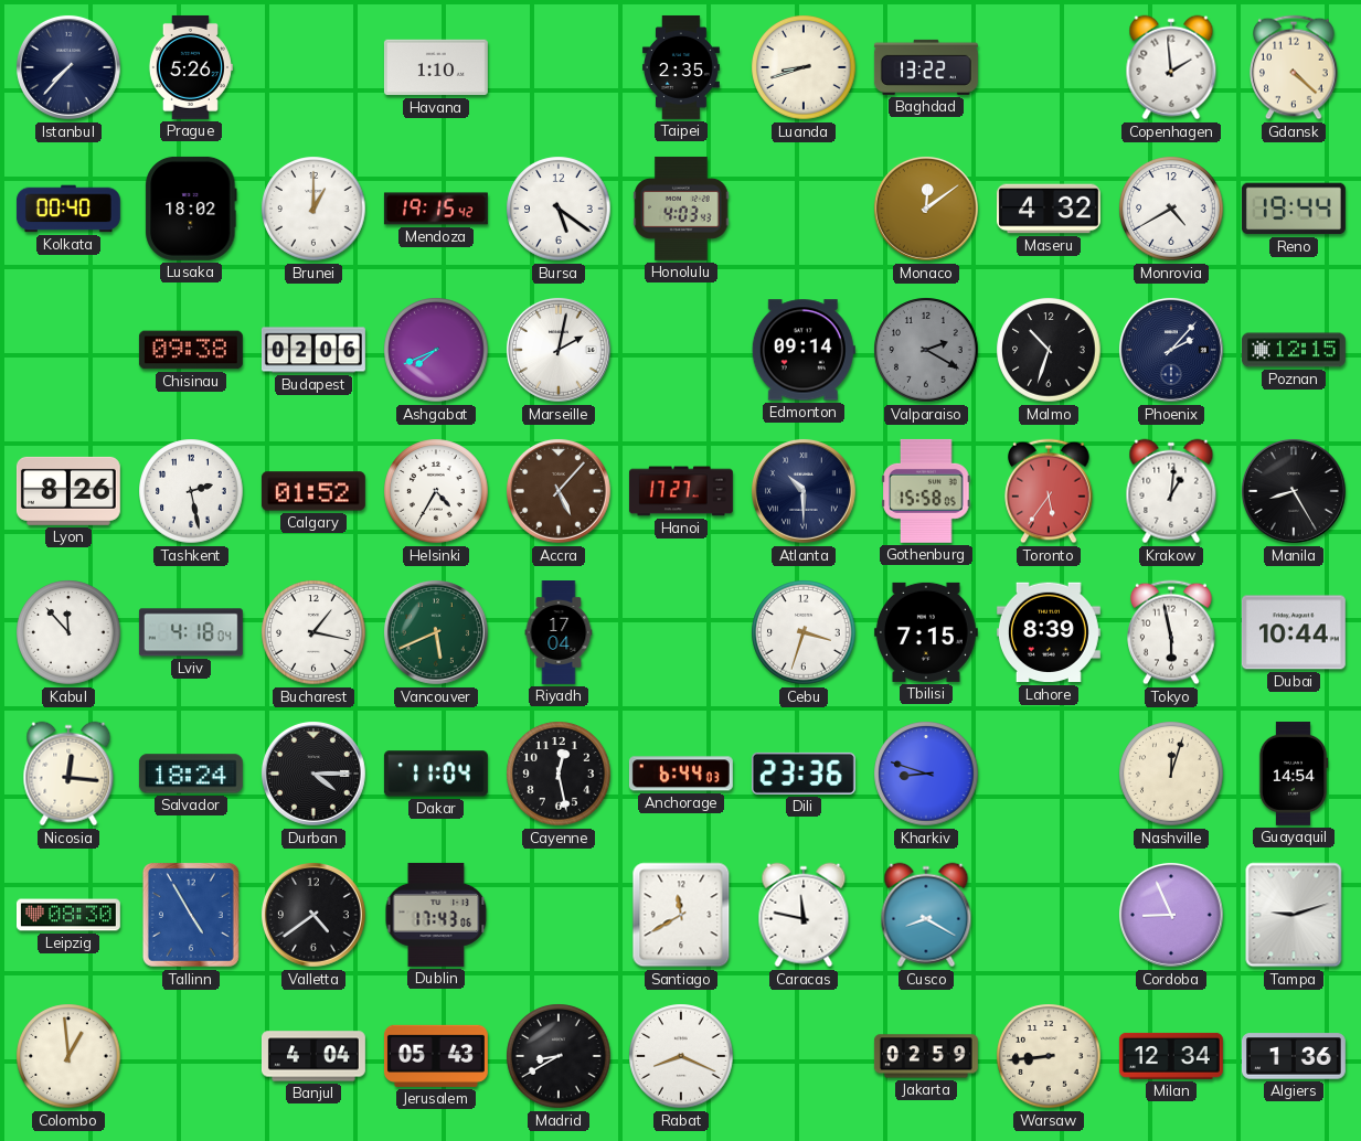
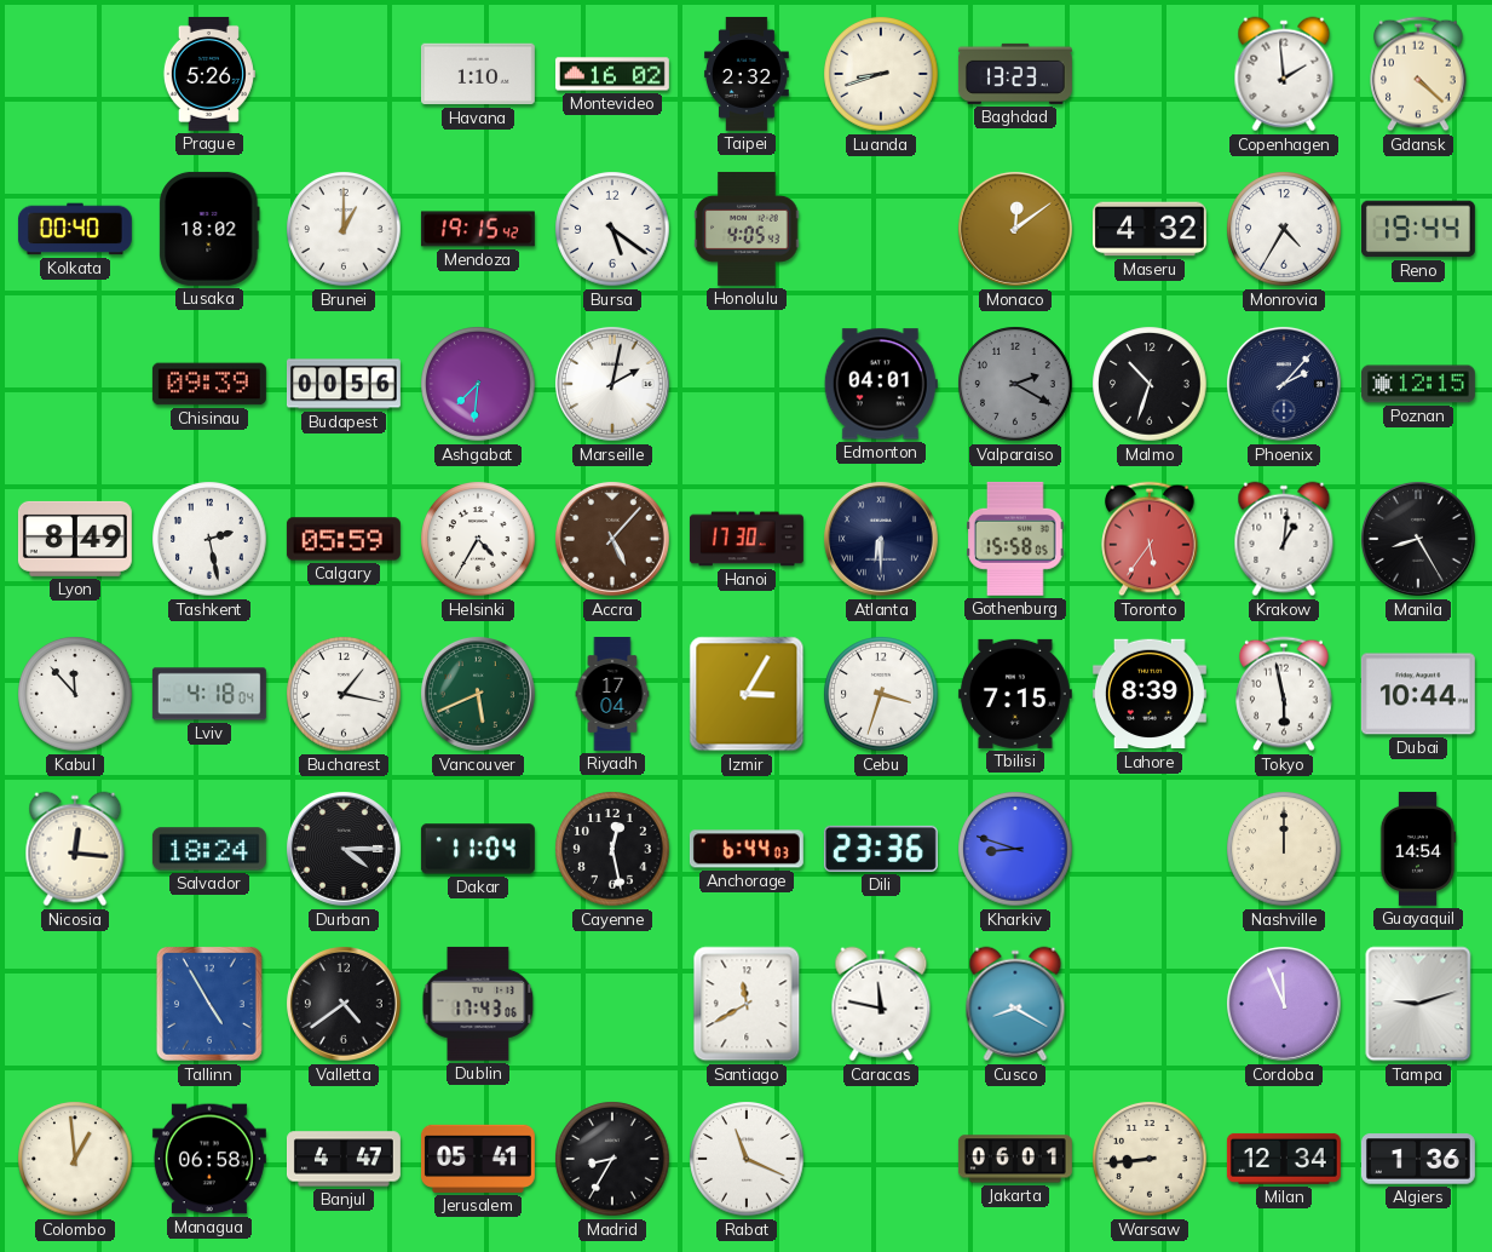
Istanbul: 7:37 -> none
Montevideo: none -> 16:02
Taipei: 2:35 -> 2:32
Baghdad: 13:22 -> 13:23
Honolulu: 4:03 -> 4:05
Monrovia: 4:40 -> 4:35
Chisinau: 09:38 -> 09:39
Budapest: 02:06 -> 00:56
Ashgabat: 7:41 -> 7:31
Edmonton: 09:14 -> 04:01
Lyon: 8:26 -> 8:49
Calgary: 01:52 -> 05:59
Hanoi: 17:27 -> 17:30
Atlanta: 10:30 -> 6:30
Izmir: none -> 3:05
Nashville: 12:03 -> 12:00
Leipzig: 08:30 -> none
Cordoba: 8:56 -> 11:56
Managua: none -> 06:58
Banjul: 4:04 -> 4:47
Jerusalem: 05:43 -> 05:41
Madrid: 8:40 -> 8:35
Rabat: 8:19 -> 11:19
Jakarta: 02:59 -> 06:01
